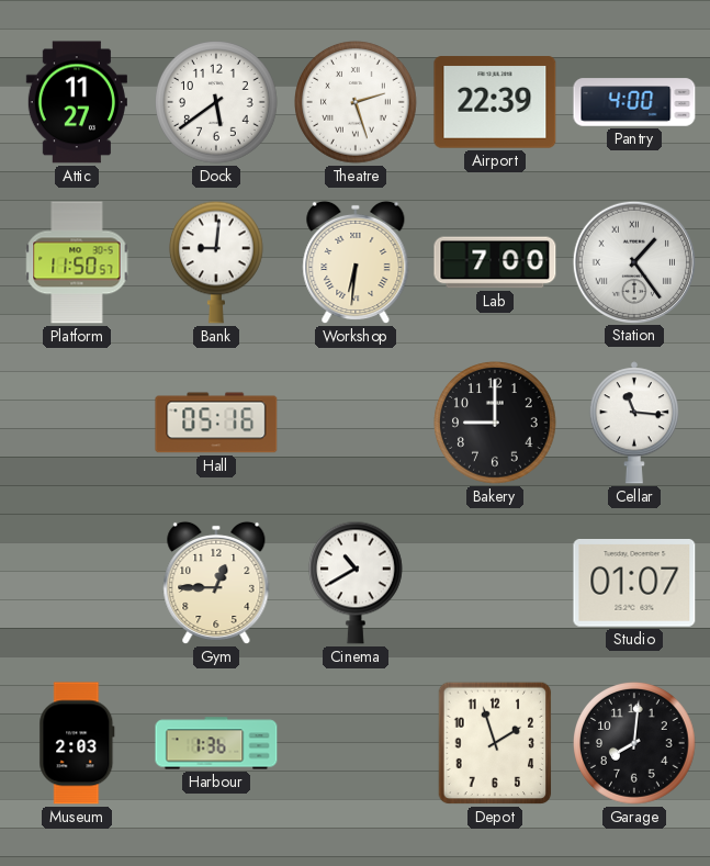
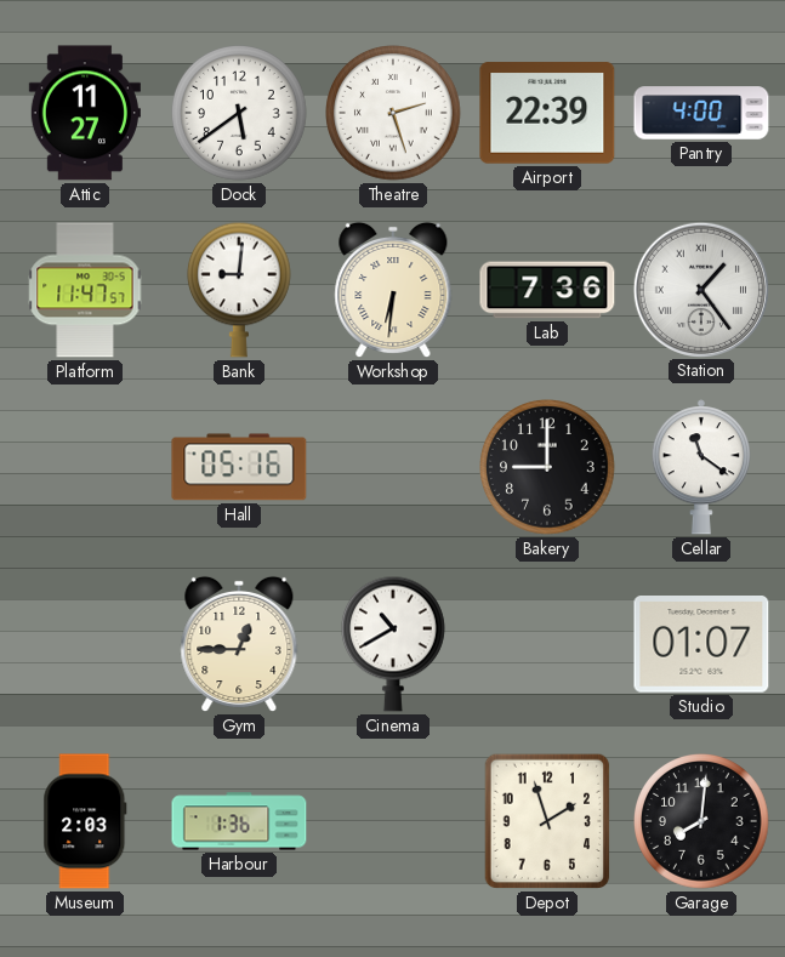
Platform: 11:50 -> 11:47
Lab: 7:00 -> 7:36
Cellar: 11:16 -> 11:21
